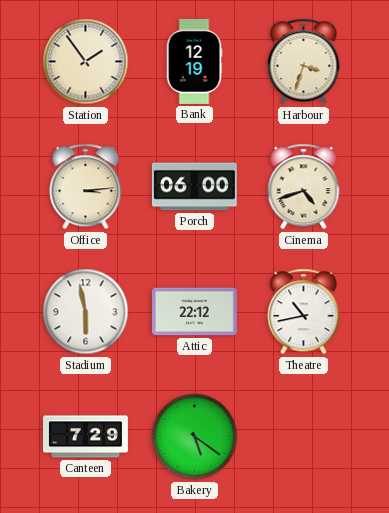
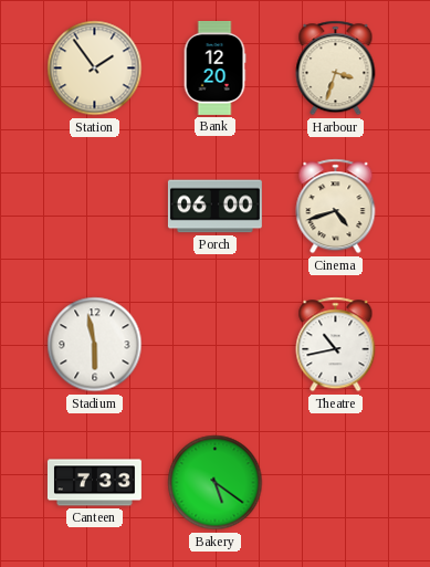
Bank: 12:19 -> 12:20
Office: 3:14 -> none
Attic: 22:12 -> none
Canteen: 7:29 -> 7:33
